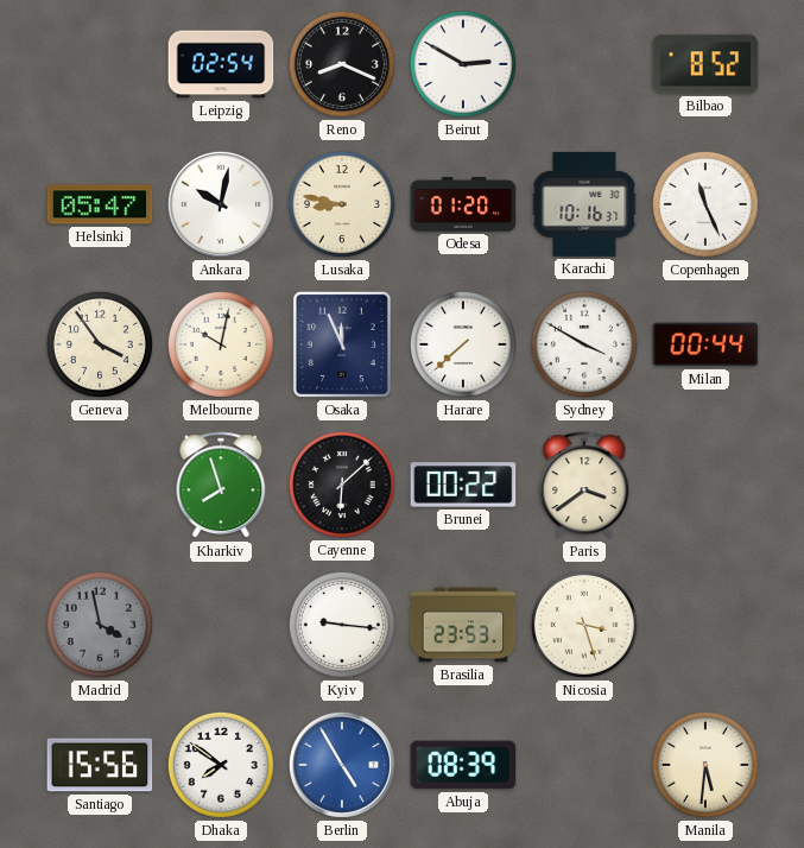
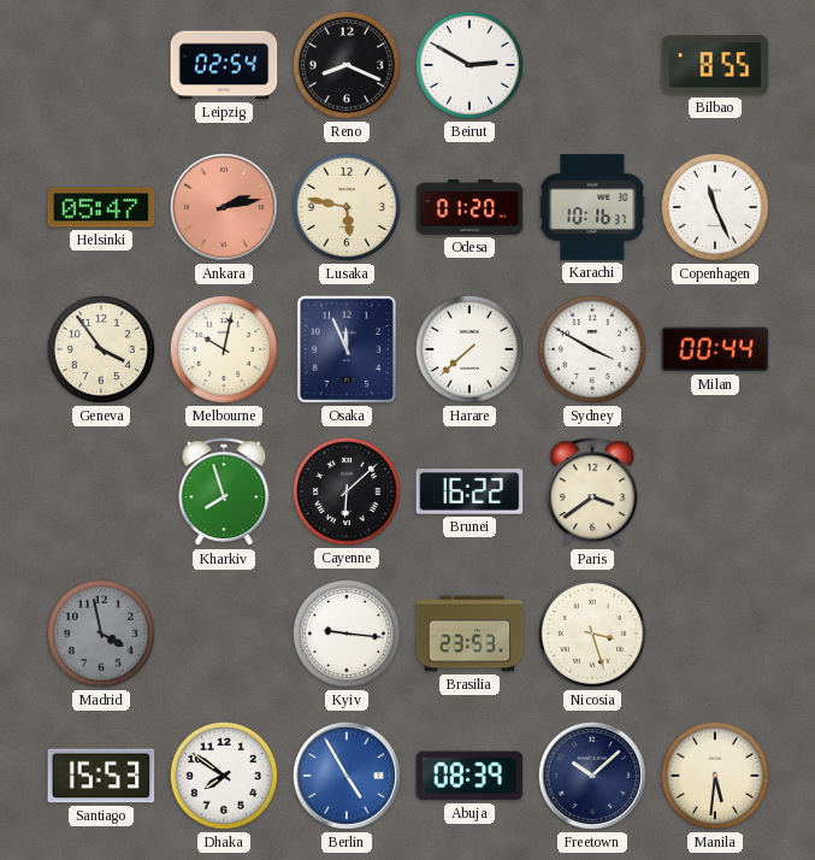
Bilbao: 8:52 -> 8:55
Ankara: 10:02 -> 2:13
Ankara dial: white -> salmon
Lusaka: 8:47 -> 5:47
Brunei: 00:22 -> 16:22
Santiago: 15:56 -> 15:53
Freetown: none -> 10:08
